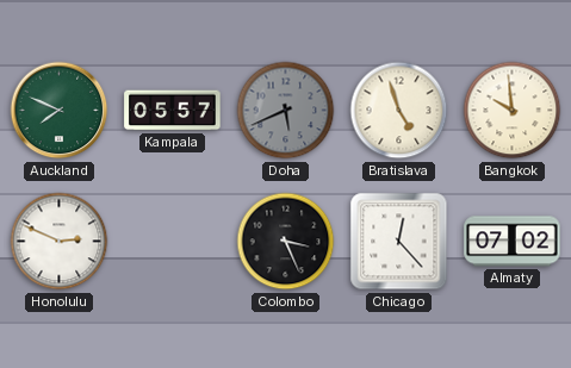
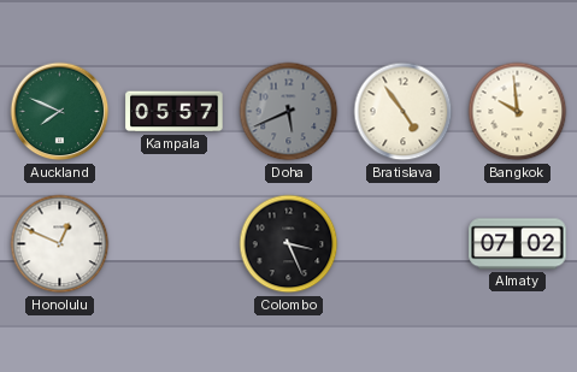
Bratislava: 4:57 -> 4:54
Honolulu: 2:49 -> 12:49
Chicago: 12:23 -> none
